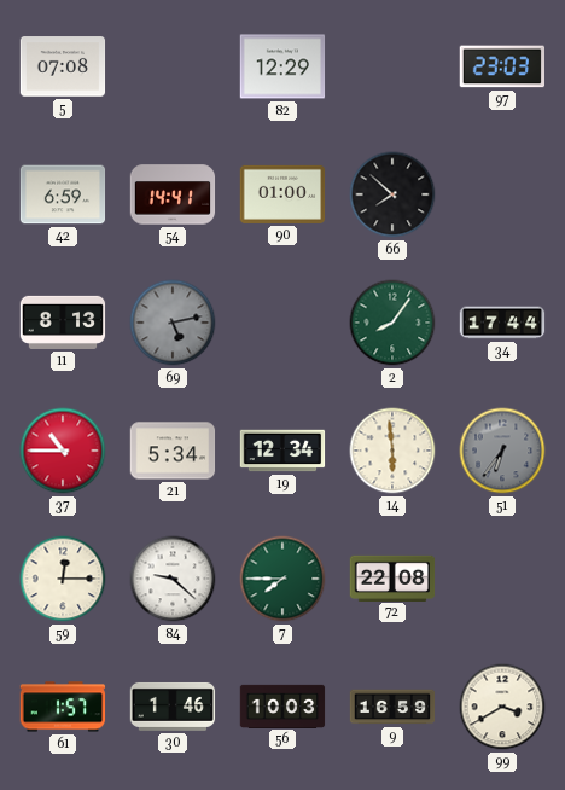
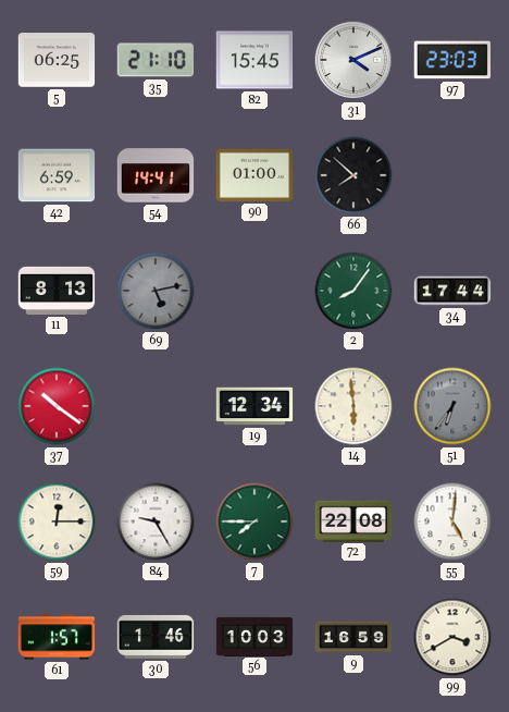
5: 07:08 -> 06:25
35: none -> 21:10
82: 12:29 -> 15:45
31: none -> 4:11
37: 10:45 -> 10:21
21: 5:34 -> none
84: 9:22 -> 9:25
55: none -> 5:01
